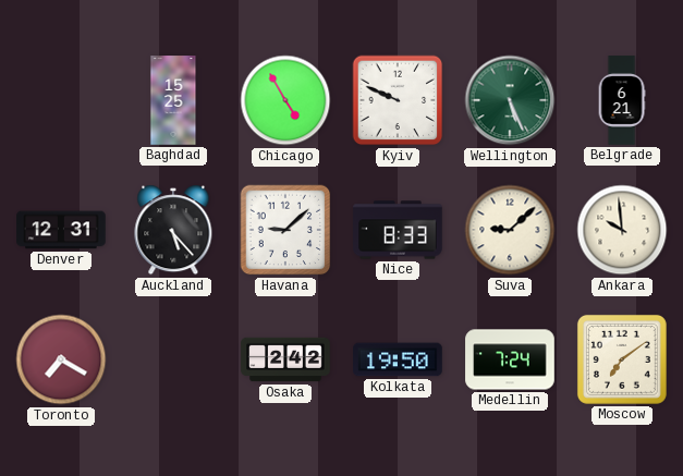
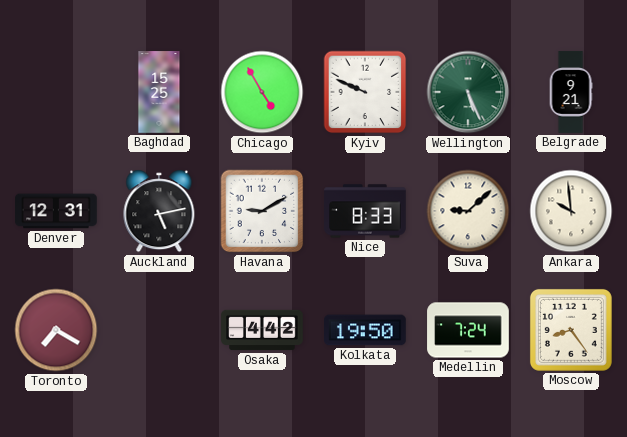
Belgrade: 6:21 -> 9:21
Auckland: 5:23 -> 5:13
Havana: 9:08 -> 9:10
Osaka: 2:42 -> 4:42
Moscow: 7:09 -> 8:24
